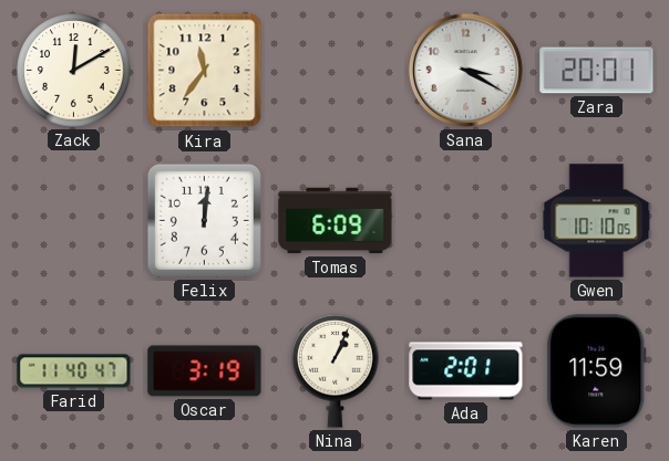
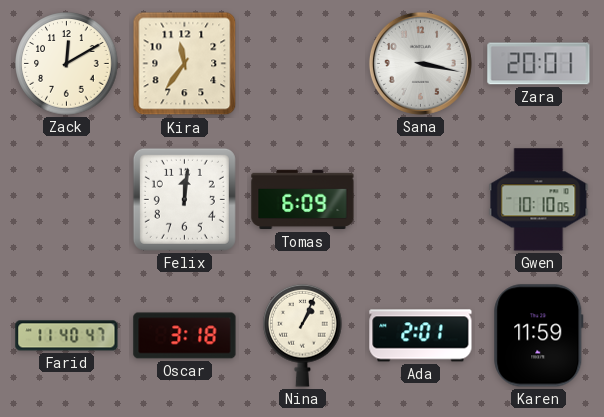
Sana: 3:20 -> 3:17
Oscar: 3:19 -> 3:18
